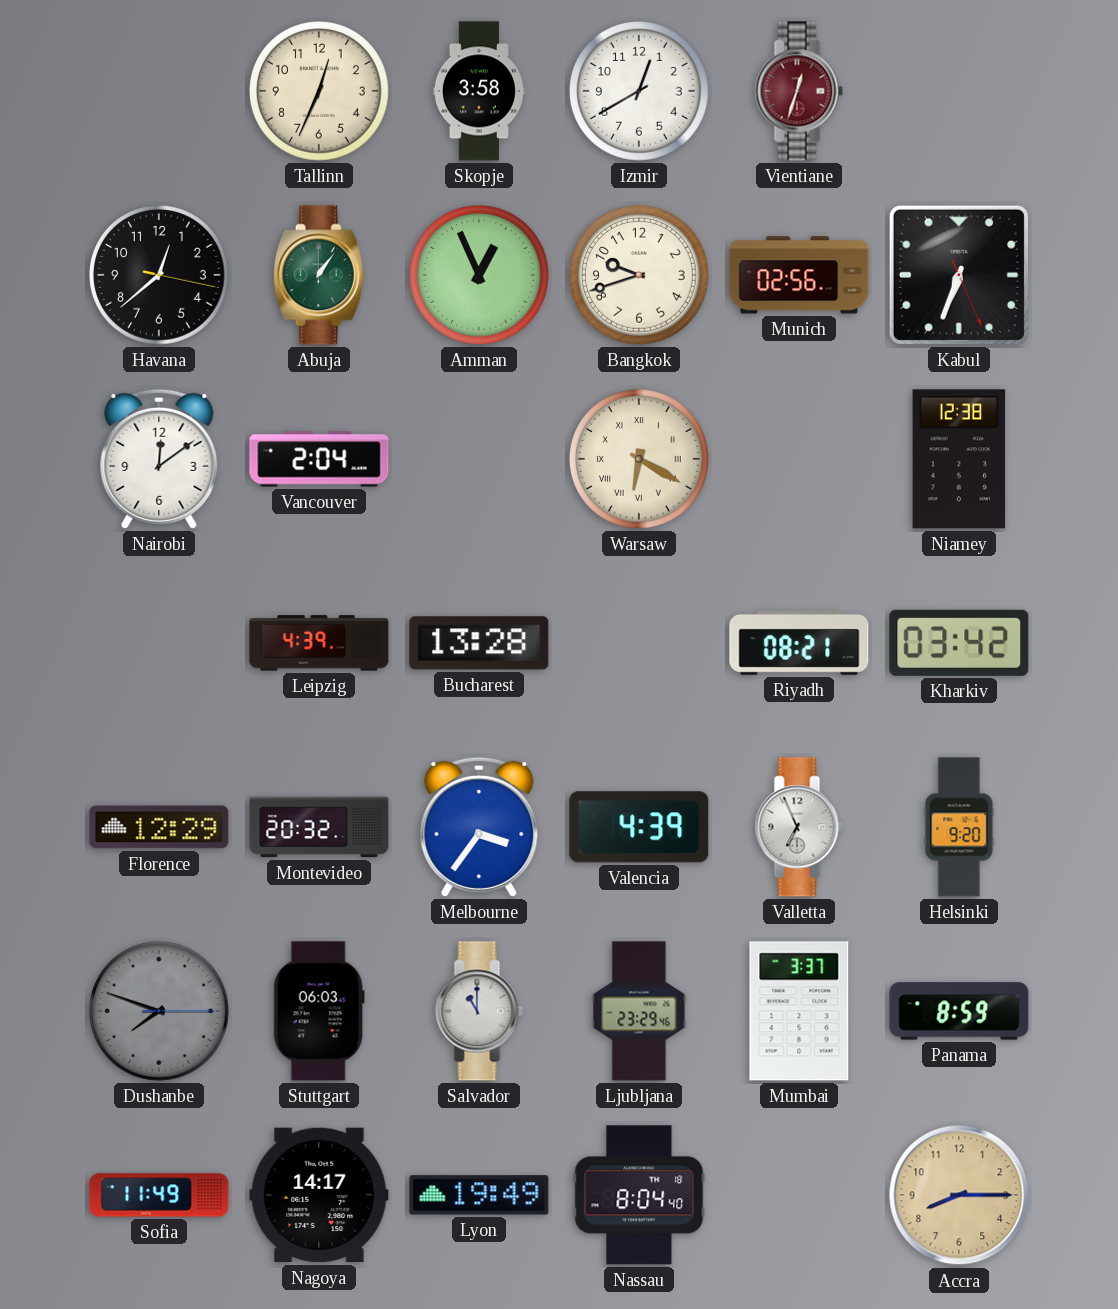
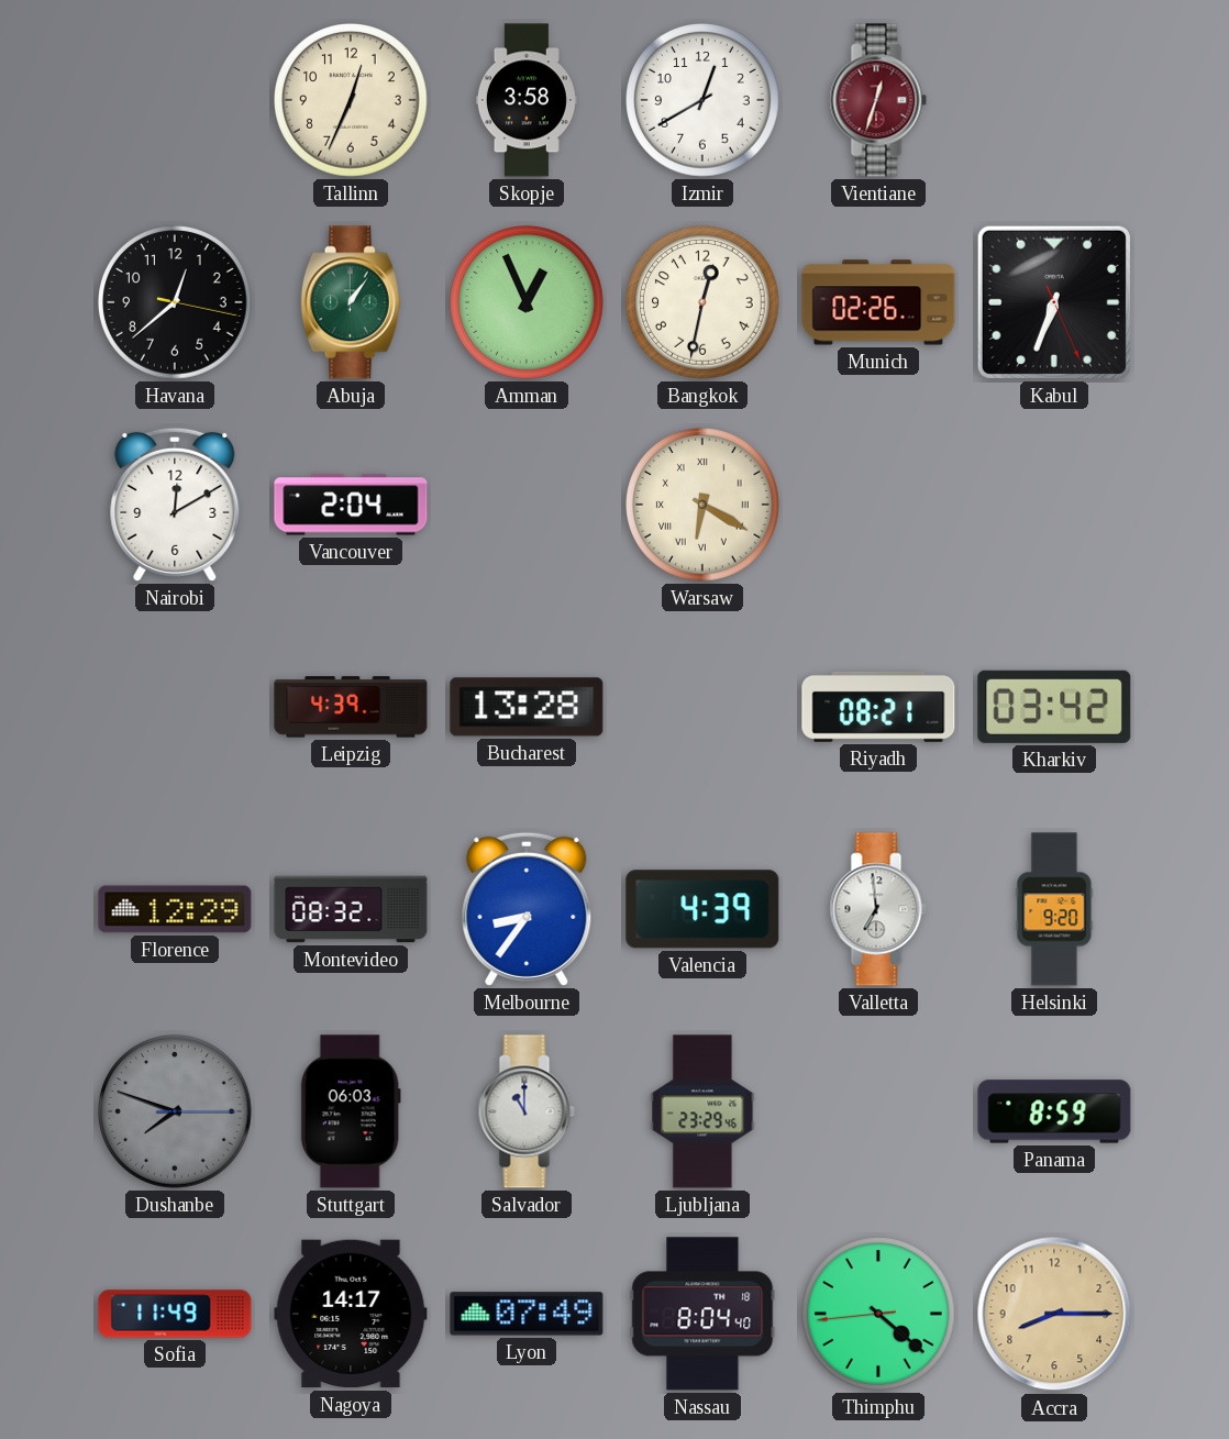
Bangkok: 9:42 -> 12:32
Munich: 02:56 -> 02:26
Nairobi: 12:09 -> 12:10
Niamey: 12:38 -> none
Montevideo: 20:32 -> 08:32
Melbourne: 3:36 -> 8:36
Valletta: 6:56 -> 6:59
Mumbai: 3:37 -> none
Lyon: 19:49 -> 07:49
Thimphu: none -> 4:21
